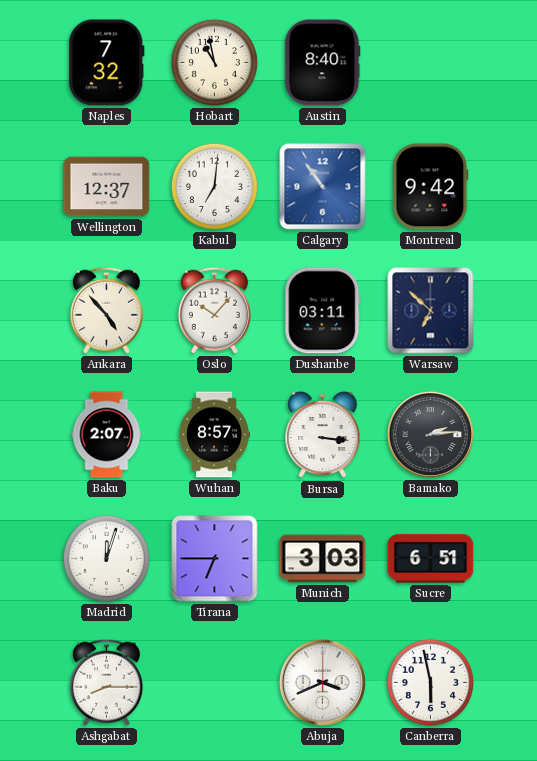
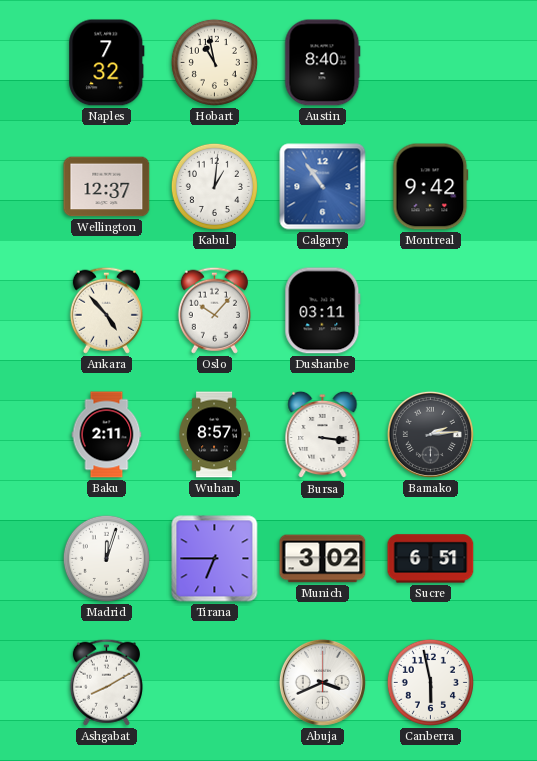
Kabul: 7:01 -> 1:01
Warsaw: 6:52 -> none
Baku: 2:07 -> 2:11
Munich: 3:03 -> 3:02
Ashgabat: 8:15 -> 8:10
